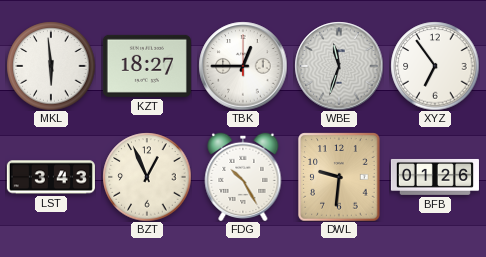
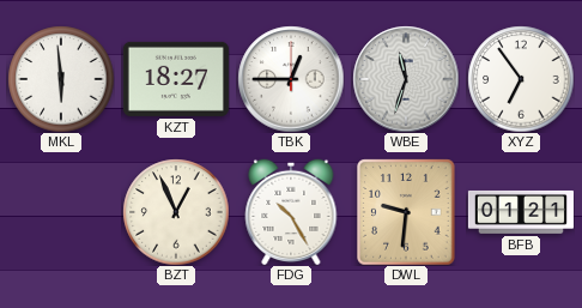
LST: 3:43 -> none
BFB: 01:26 -> 01:21
